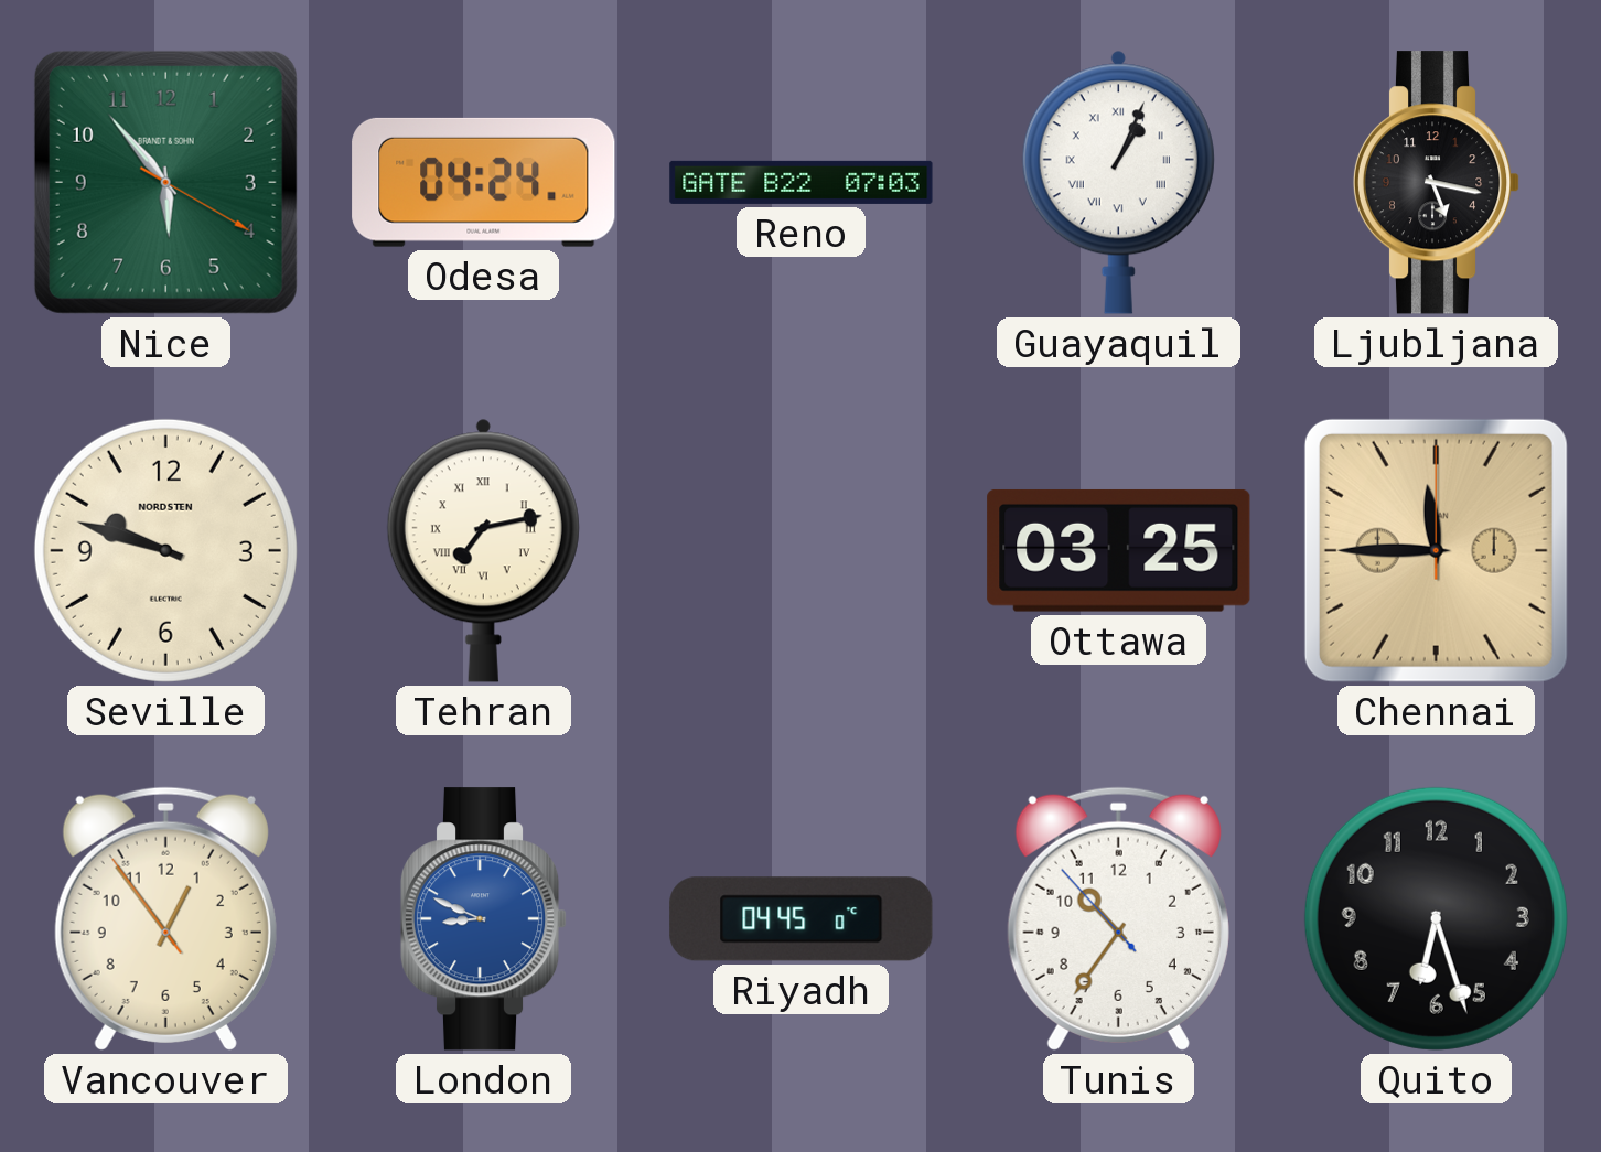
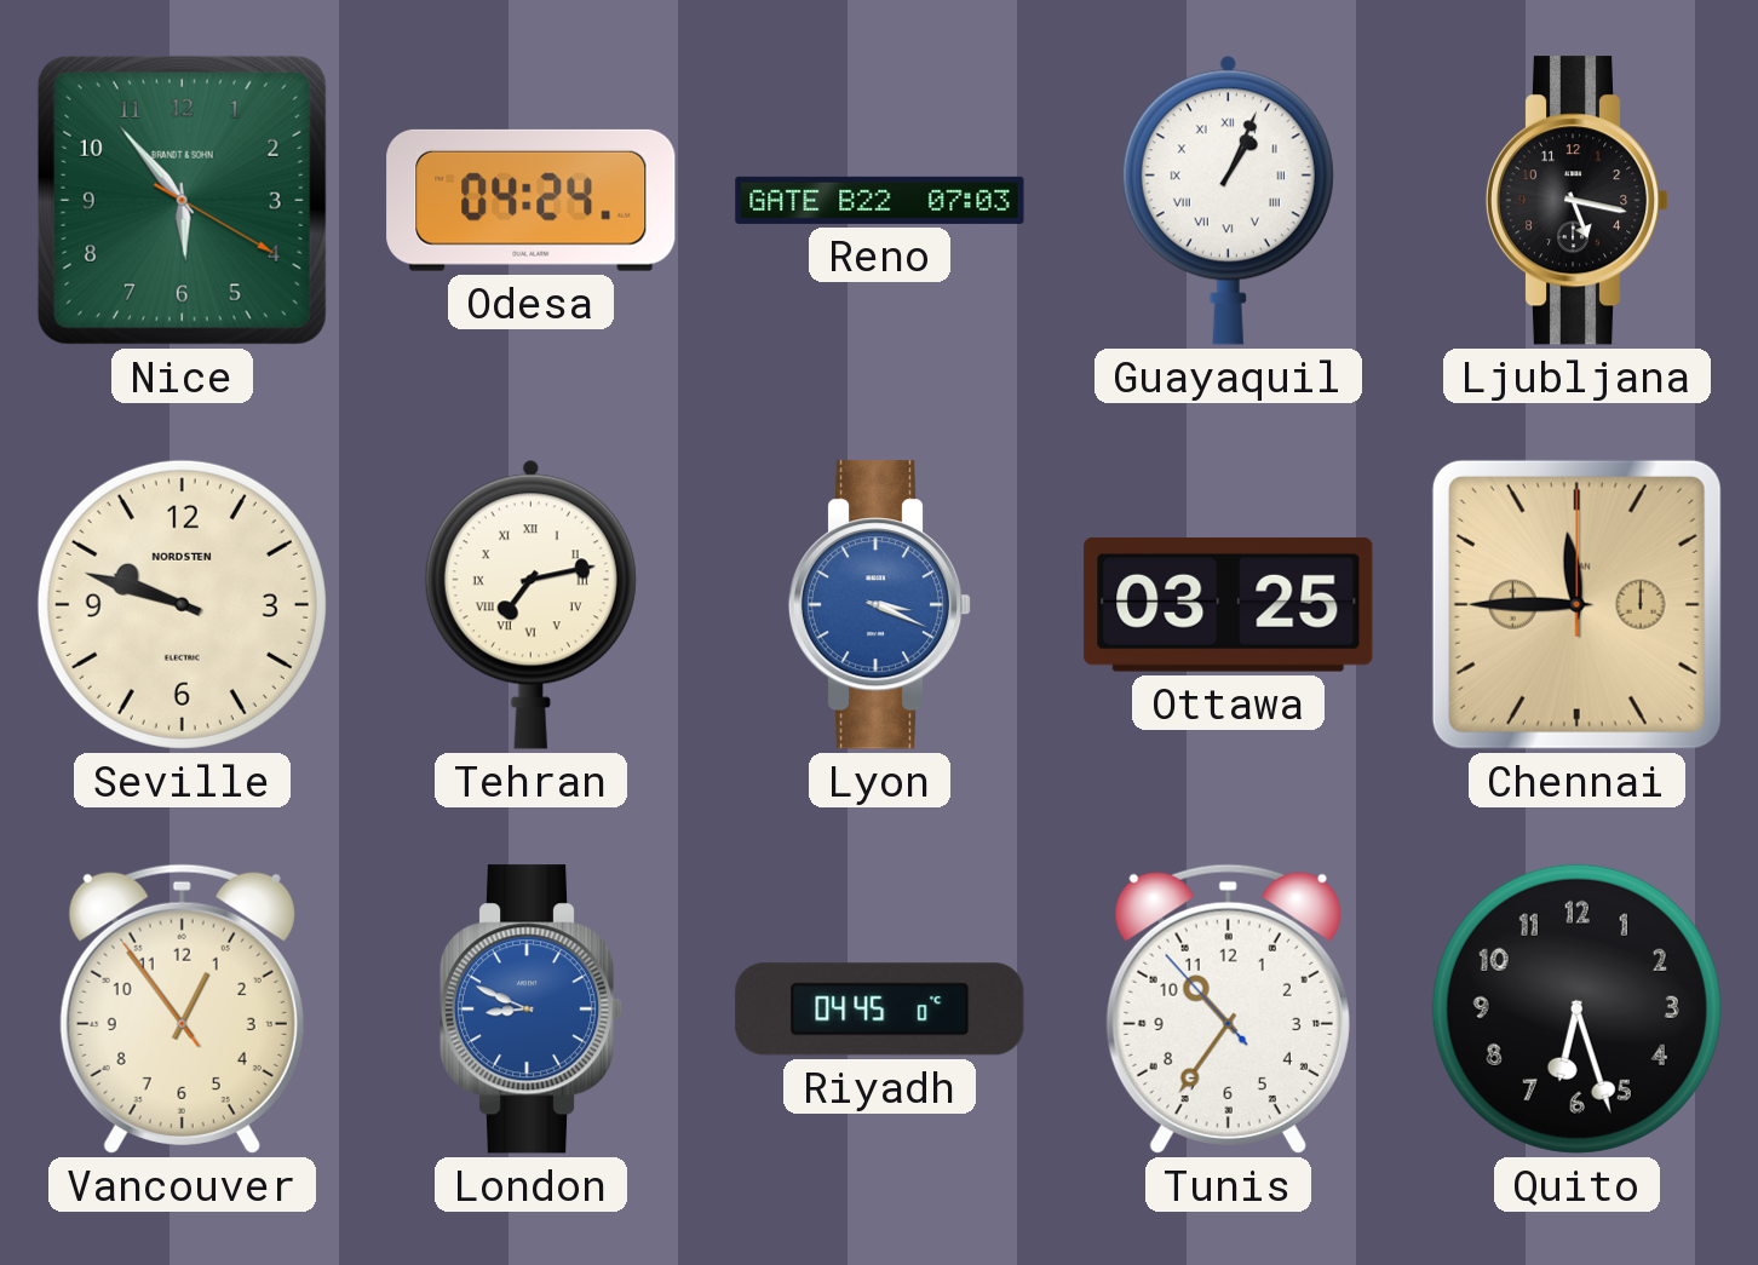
Lyon: none -> 3:19
